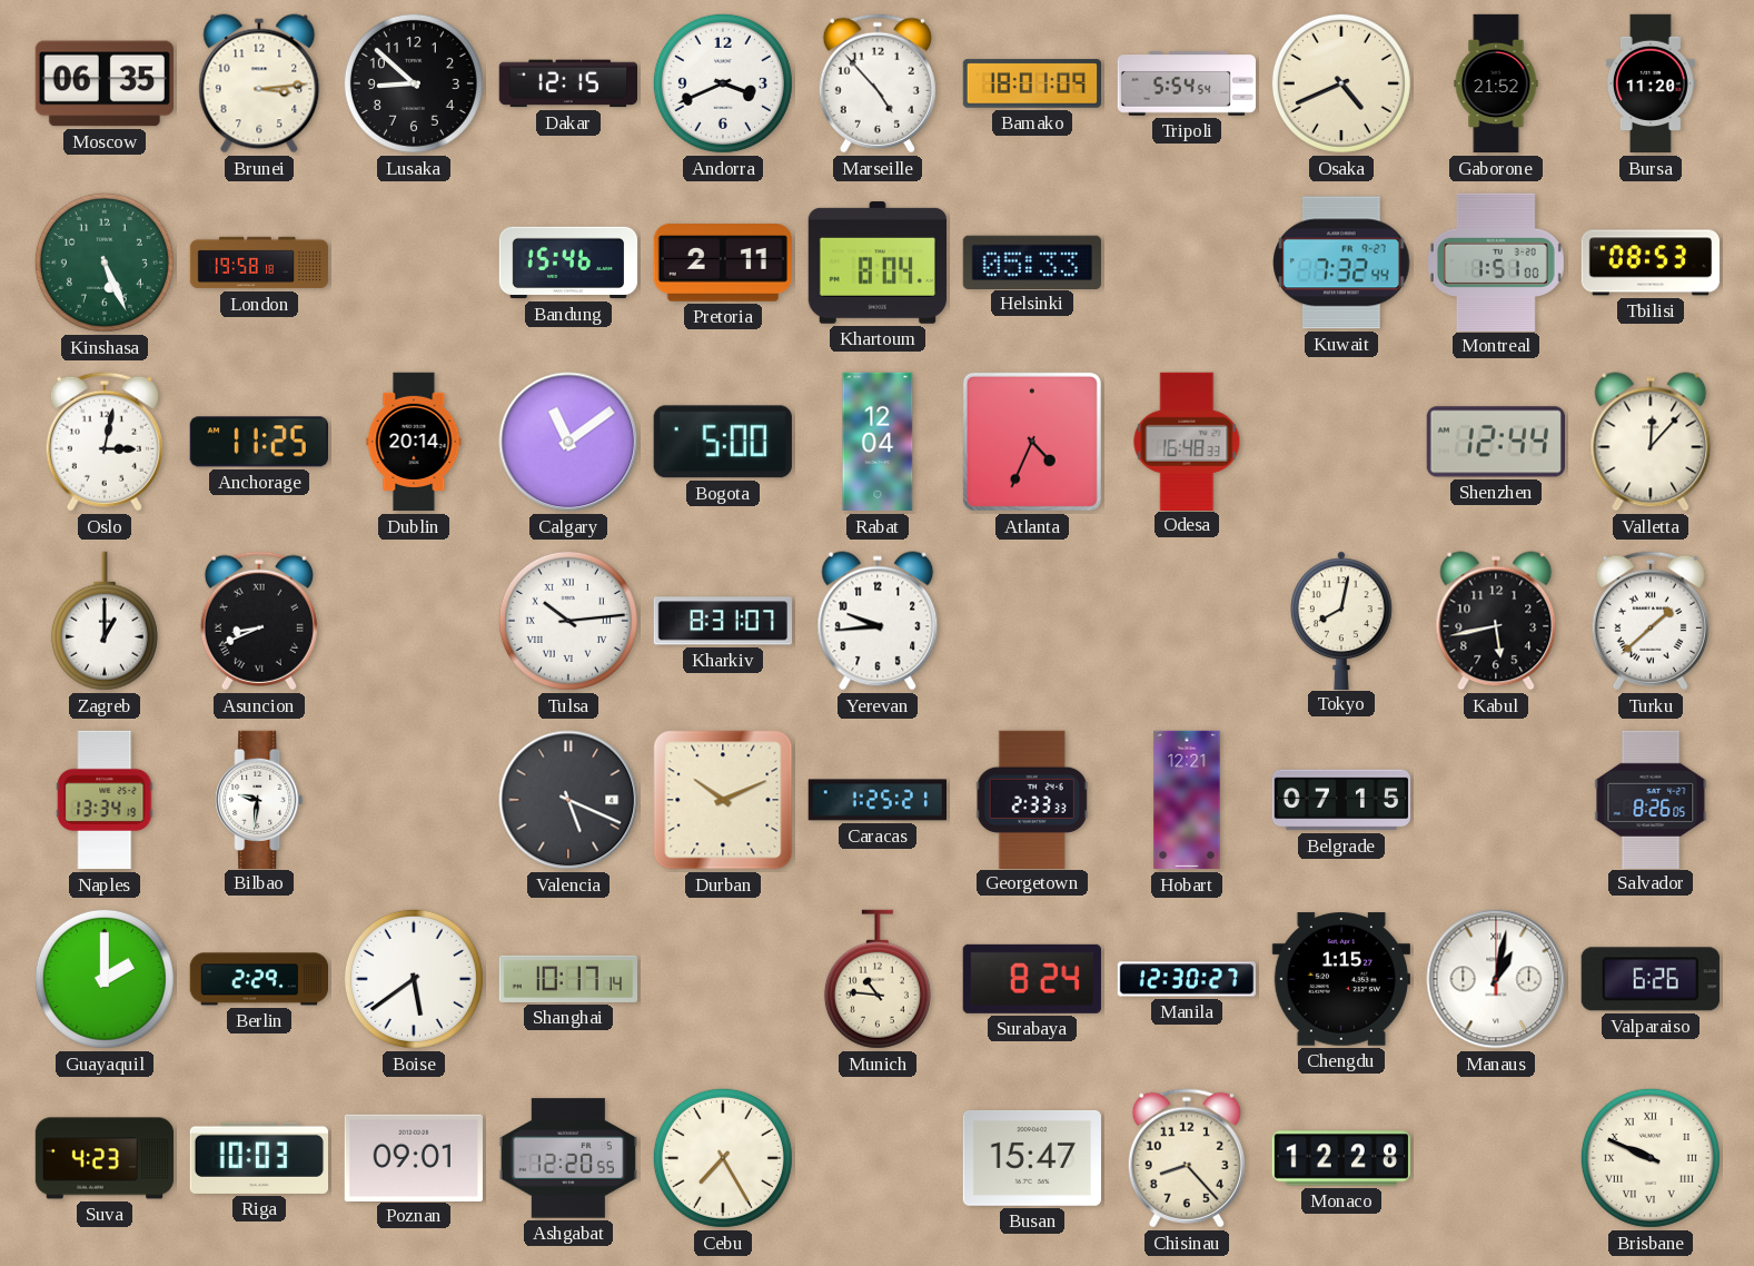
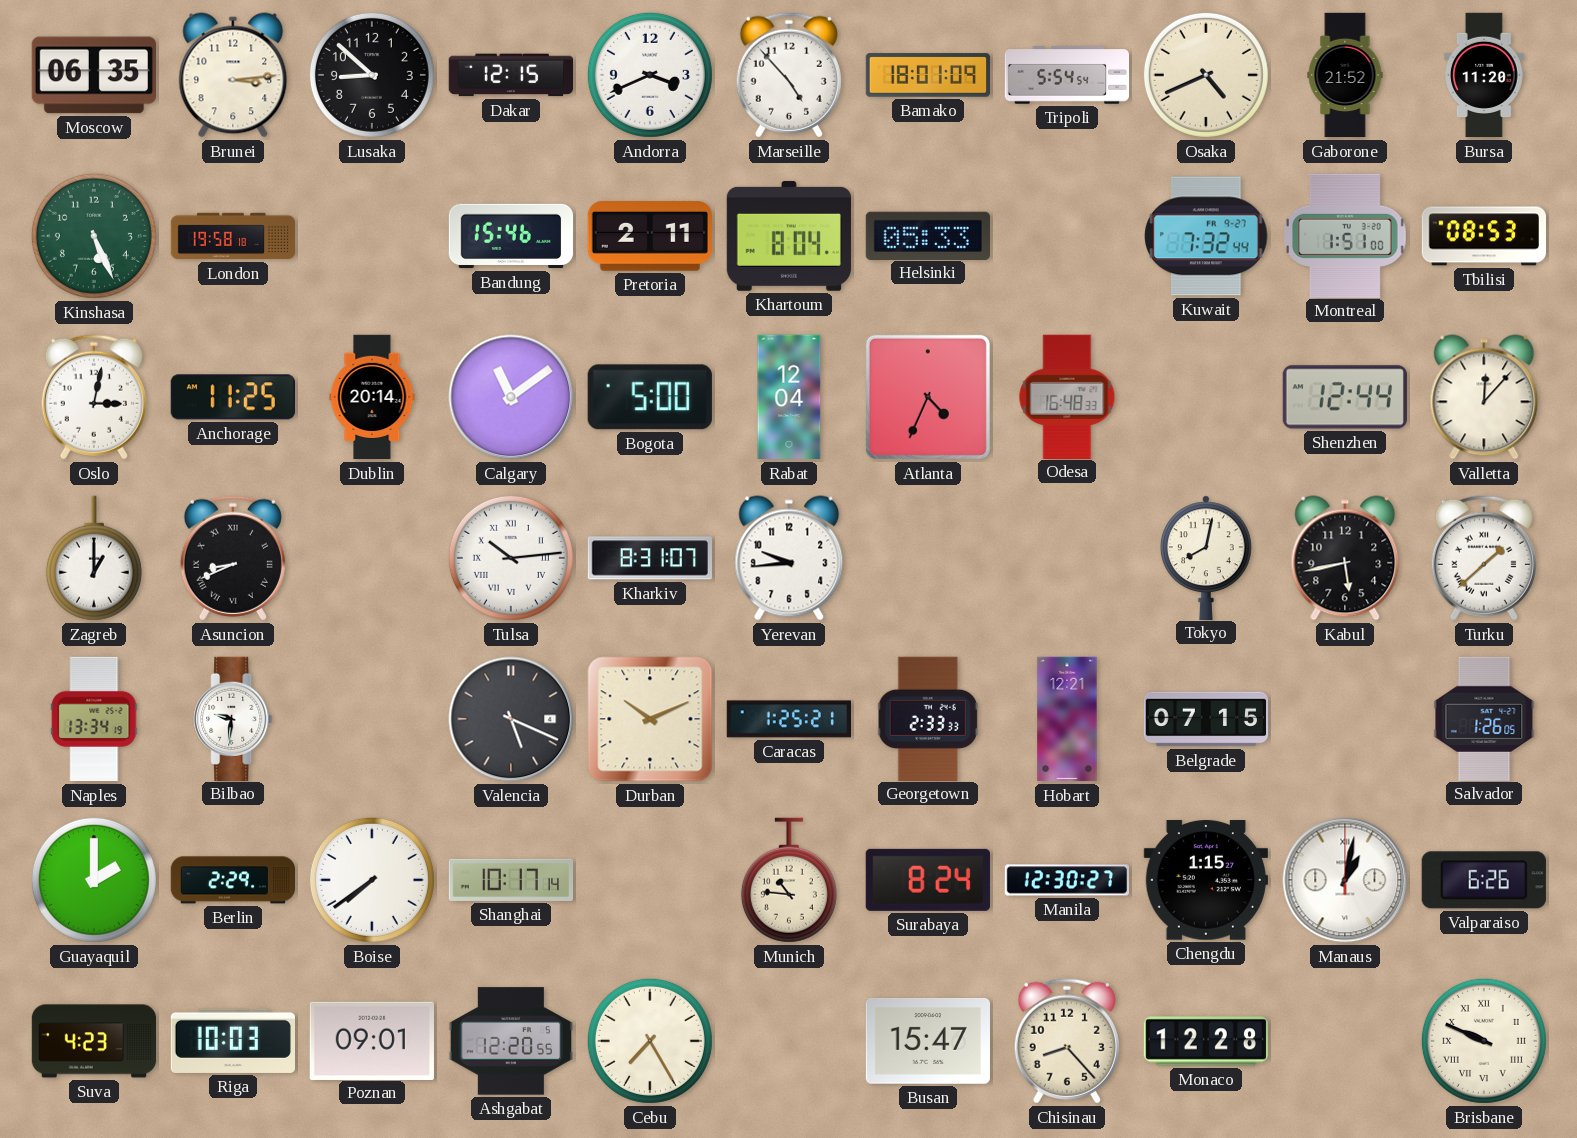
Salvador: 8:26 -> 1:26
Boise: 5:39 -> 7:39
